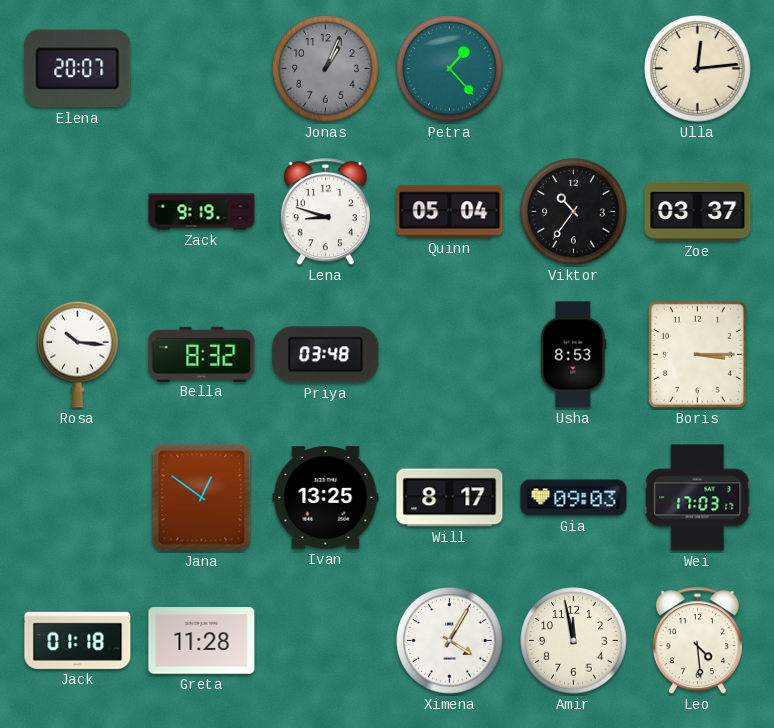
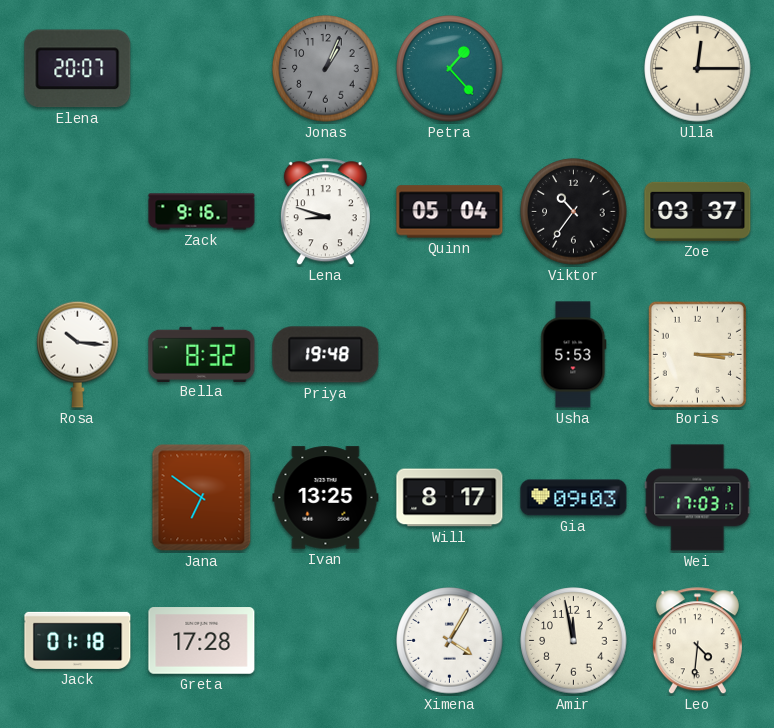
Ulla: 12:14 -> 12:15
Zack: 9:19 -> 9:16
Priya: 03:48 -> 19:48
Usha: 8:53 -> 5:53
Jana: 12:51 -> 6:51
Greta: 11:28 -> 17:28
Leo: 4:29 -> 4:31
